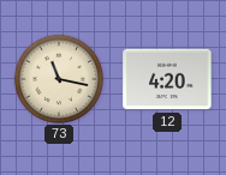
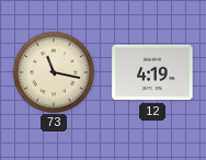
12: 4:20 -> 4:19
